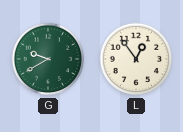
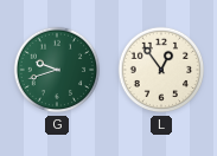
G: 9:40 -> 9:42
